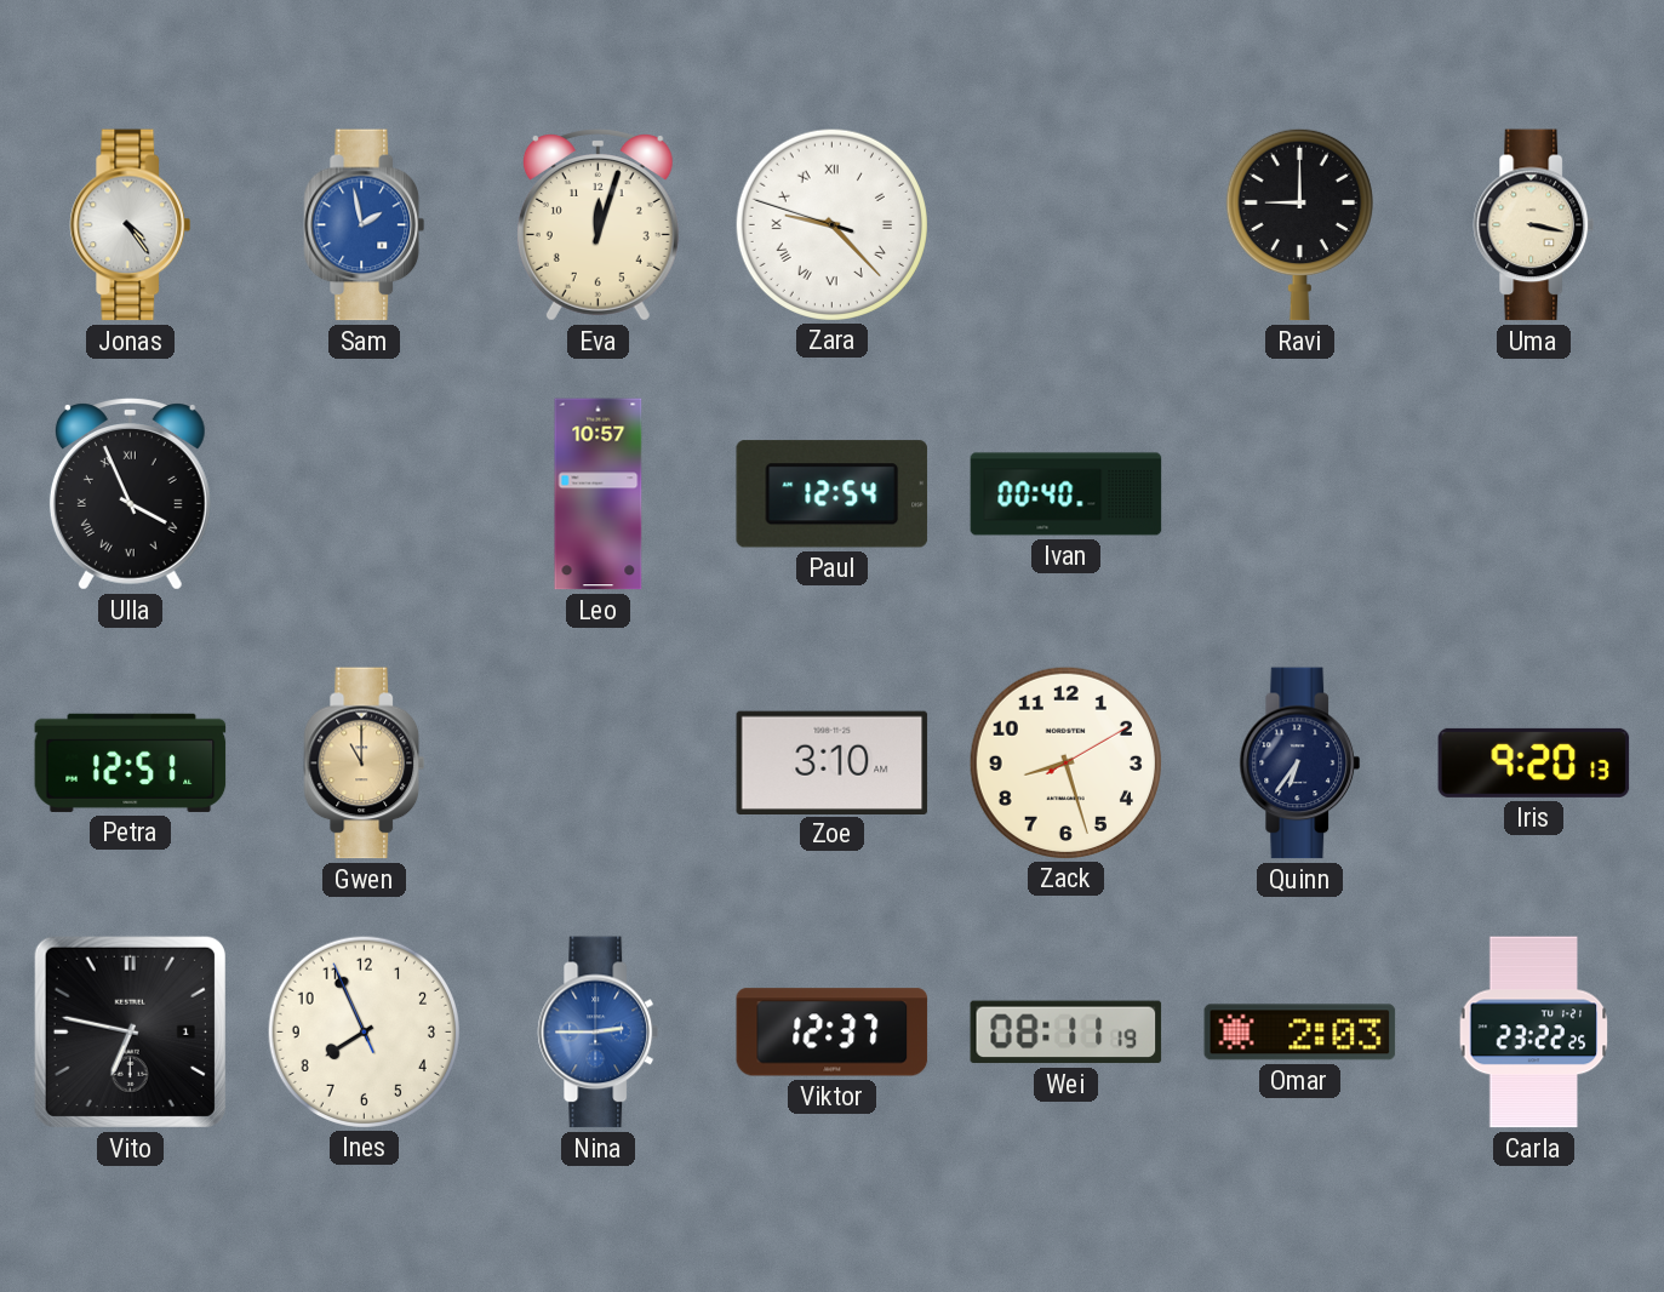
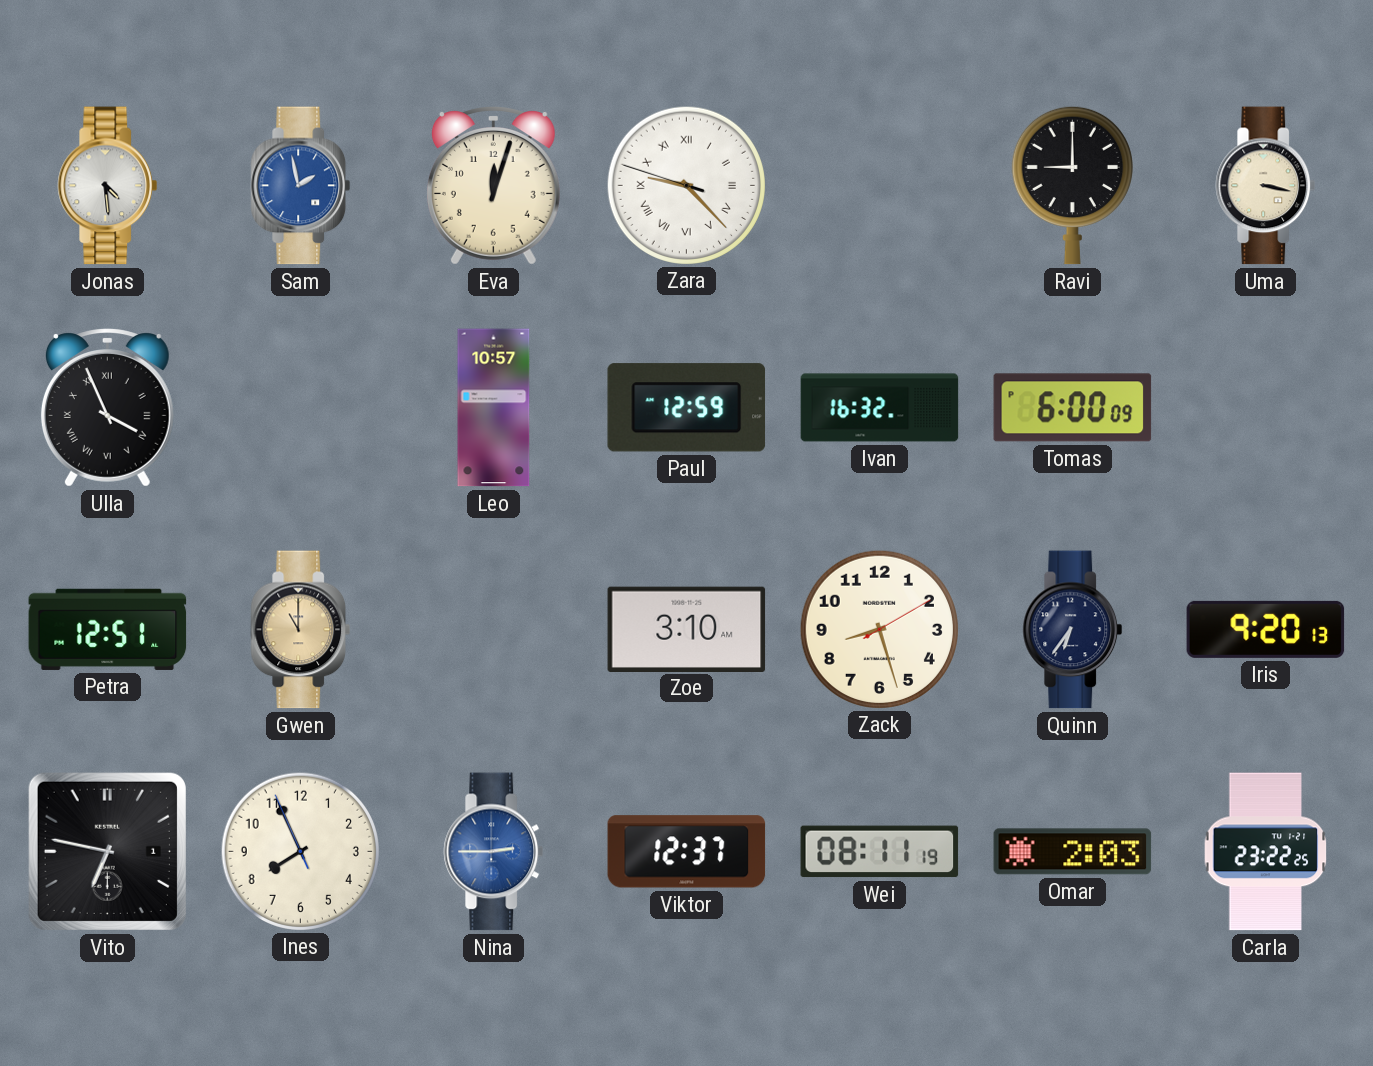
Jonas: 4:24 -> 4:29
Paul: 12:54 -> 12:59
Ivan: 00:40 -> 16:32
Tomas: none -> 6:00
